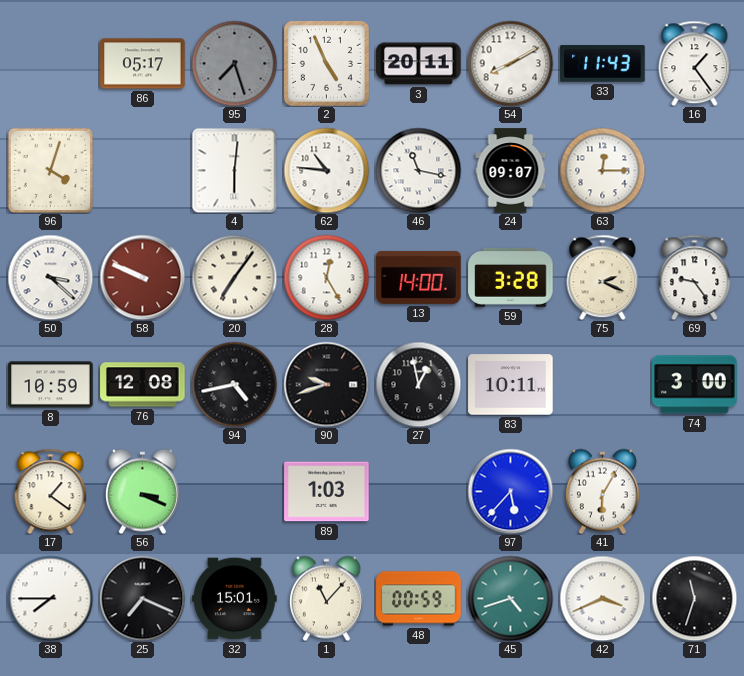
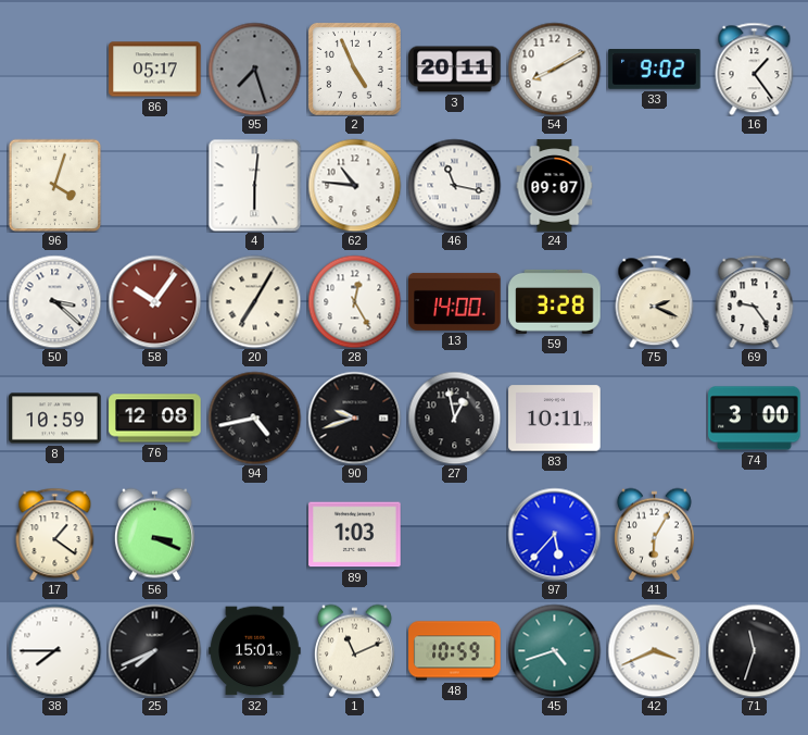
33: 11:43 -> 9:02
63: 12:15 -> none
58: 9:49 -> 10:06
20: 7:06 -> 7:05
25: 7:19 -> 7:41
1: 11:07 -> 11:11
48: 00:59 -> 10:59
